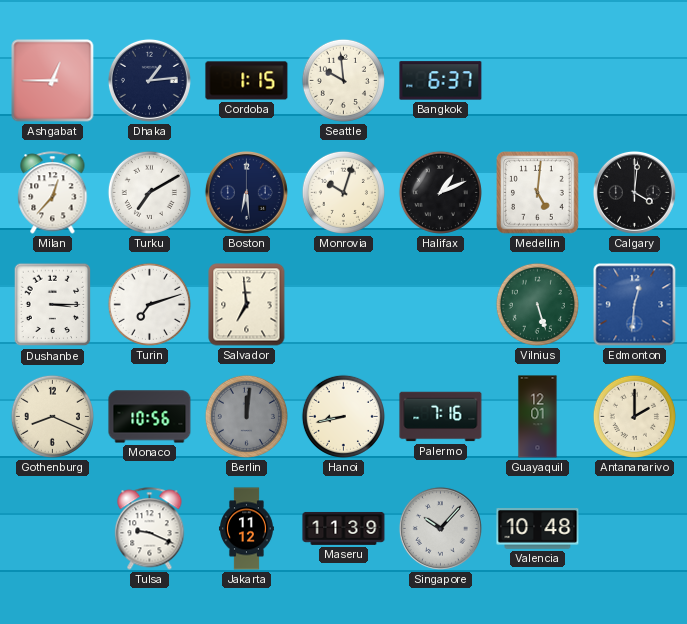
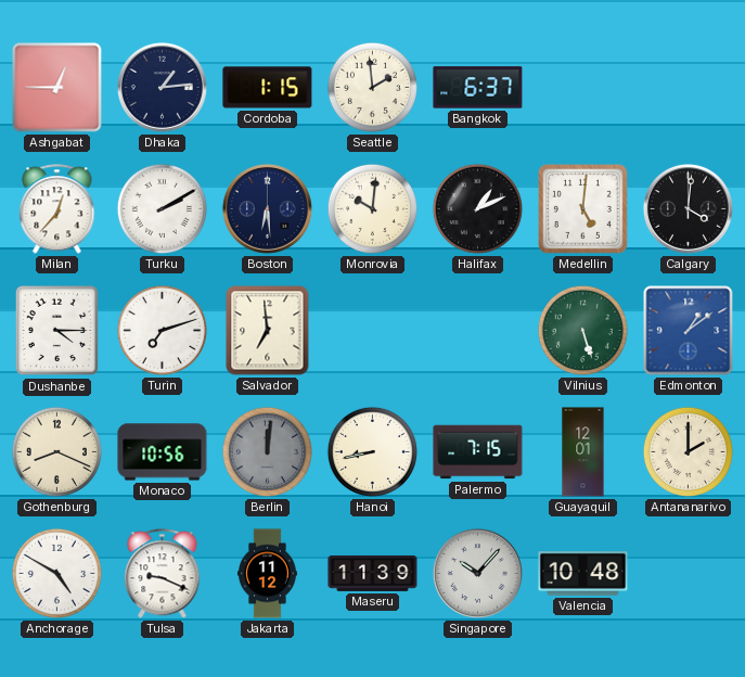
Seattle: 9:59 -> 1:59
Turku: 7:10 -> 2:10
Monrovia: 10:03 -> 10:01
Dushanbe: 3:15 -> 4:15
Edmonton: 12:31 -> 1:09
Palermo: 7:16 -> 7:15
Anchorage: none -> 4:50
